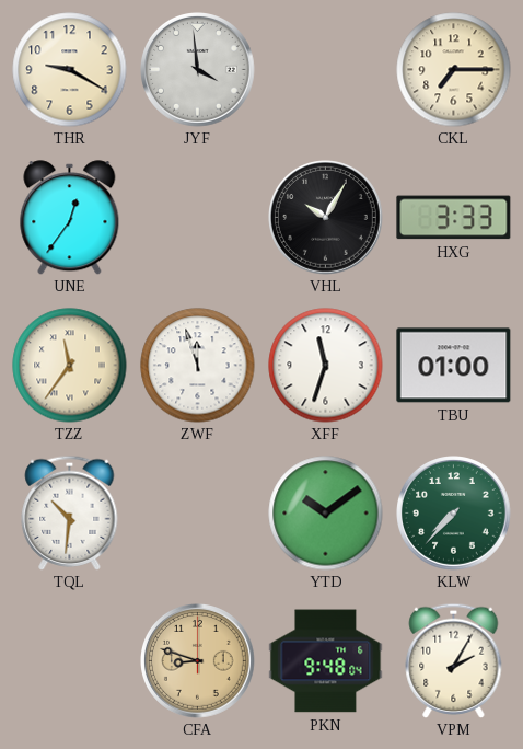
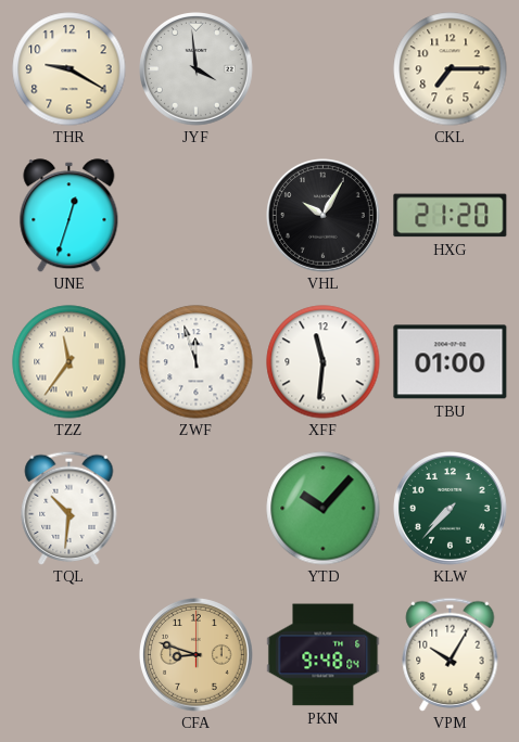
UNE: 12:36 -> 12:33
HXG: 3:33 -> 21:20
XFF: 11:33 -> 11:31
YTD: 10:09 -> 10:07
VPM: 2:05 -> 10:05
